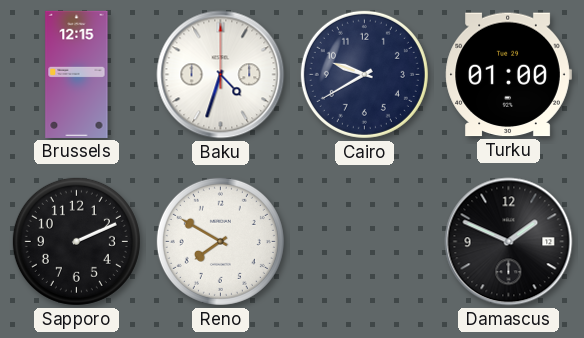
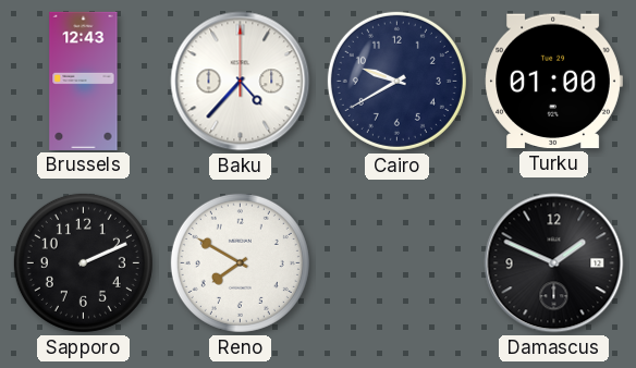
Brussels: 12:15 -> 12:43
Baku: 4:33 -> 4:37
